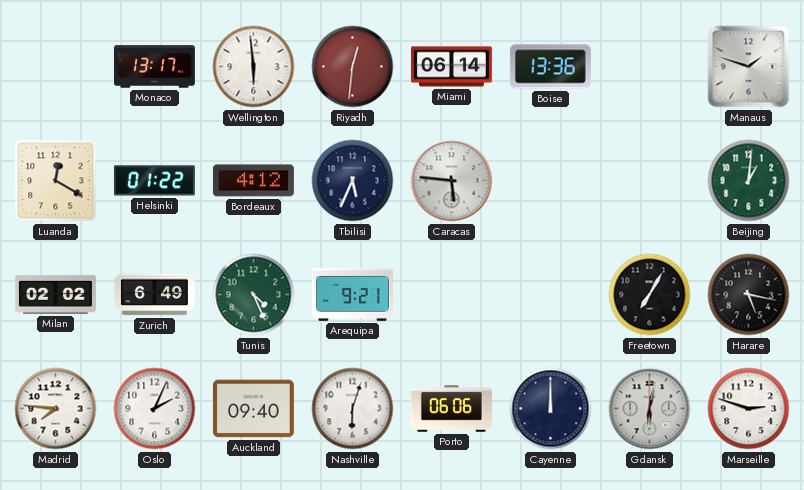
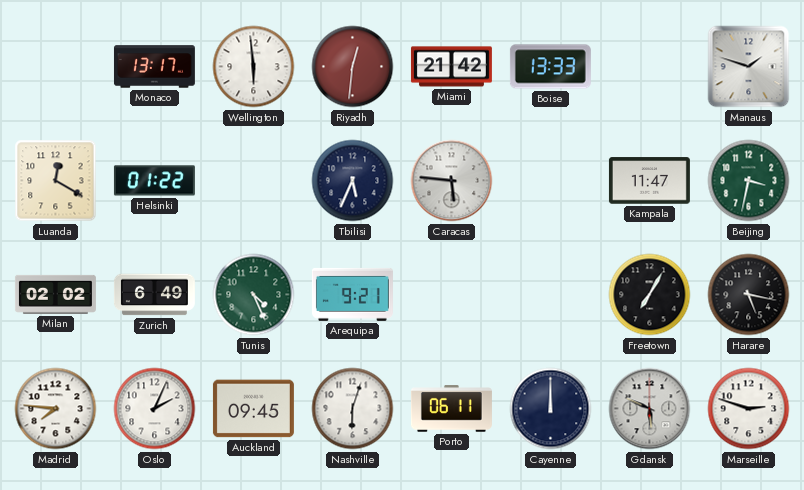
Miami: 06:14 -> 21:42
Boise: 13:36 -> 13:33
Bordeaux: 4:12 -> none
Kampala: none -> 11:47
Beijing: 1:01 -> 3:32
Auckland: 09:40 -> 09:45
Porto: 06:06 -> 06:11
Gdansk: 6:02 -> 5:49
